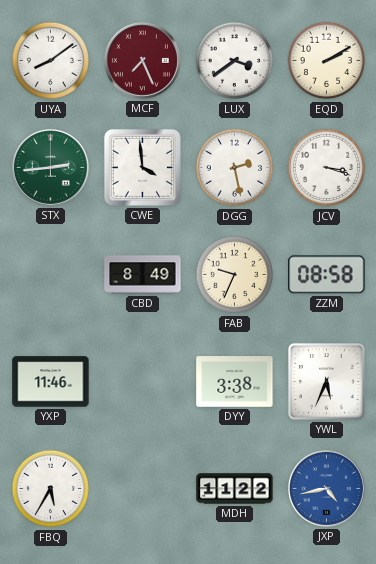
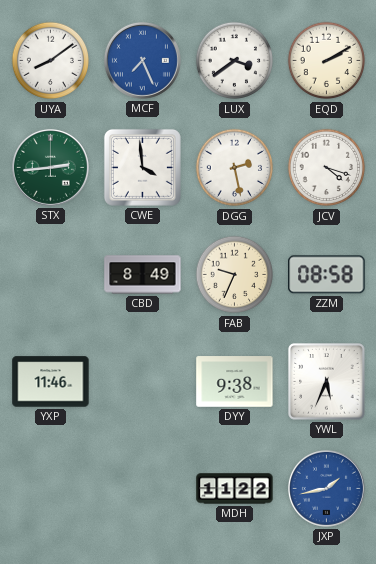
MCF dial: burgundy -> blue
JCV: 3:18 -> 4:18
DYY: 3:38 -> 9:38
FBQ: 5:35 -> none
JXP: 4:43 -> 1:43
